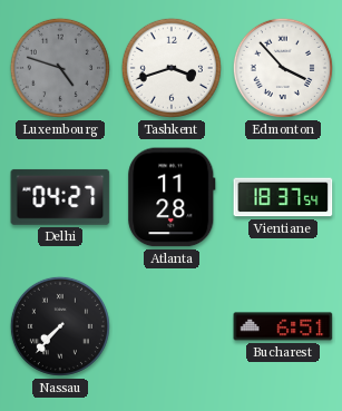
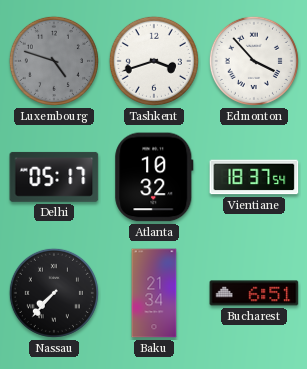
Delhi: 04:27 -> 05:17
Atlanta: 11:28 -> 10:32
Baku: none -> 21:34
